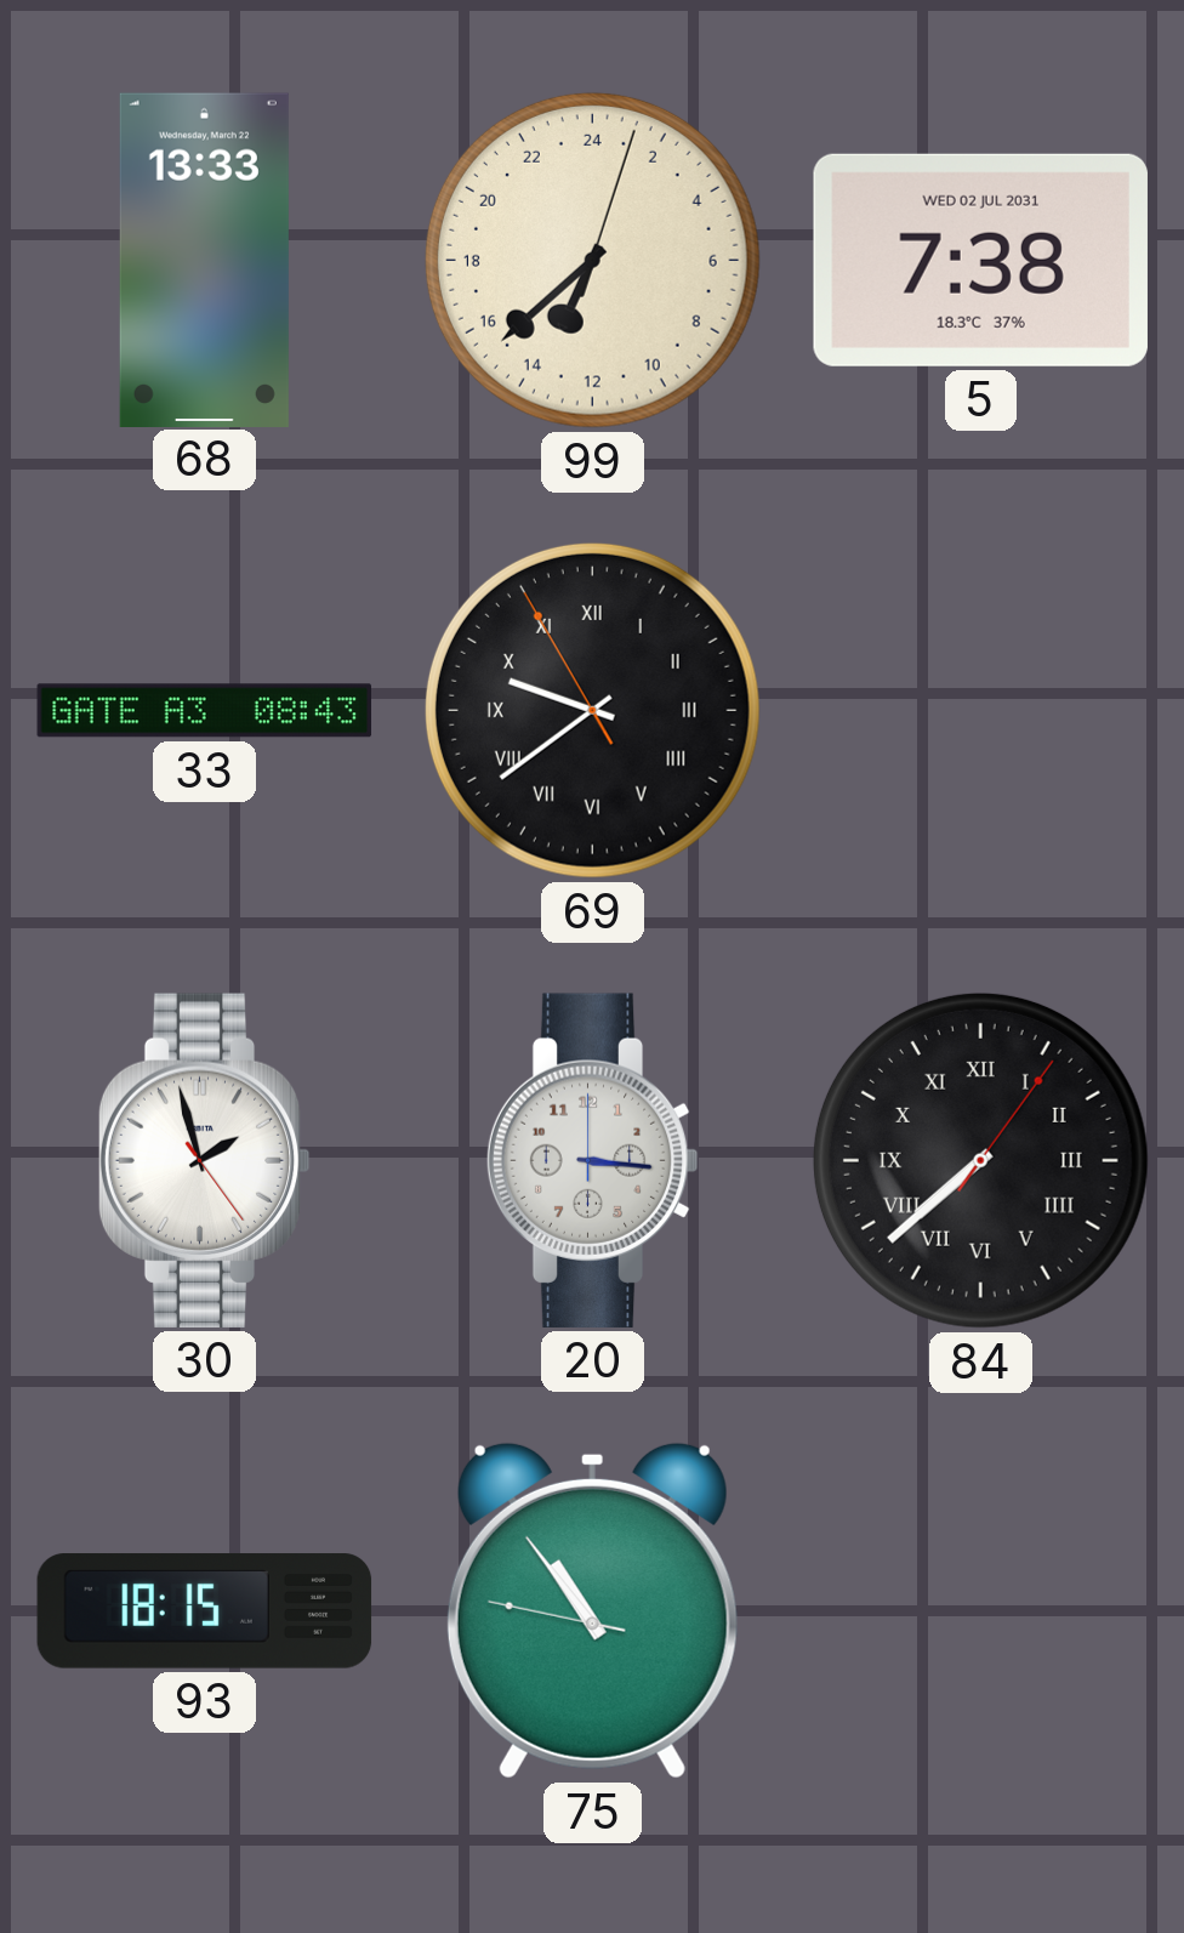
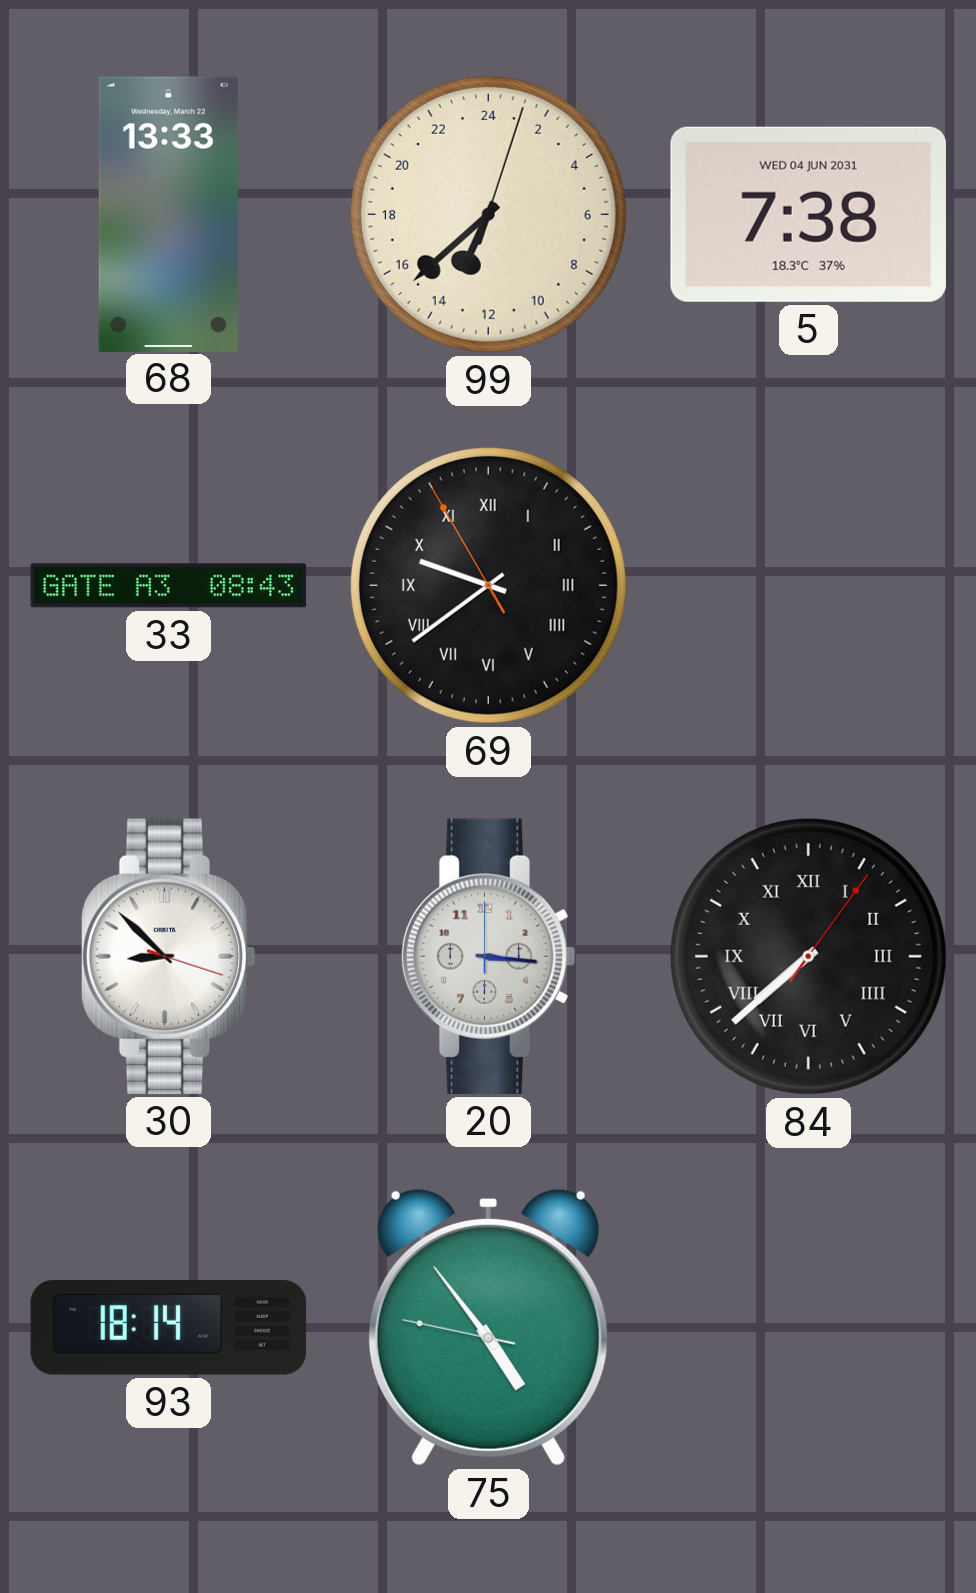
5 date: WED 02 JUL 2031 -> WED 04 JUN 2031
30: 1:57 -> 8:52
93: 18:15 -> 18:14
75: 10:53 -> 4:53
